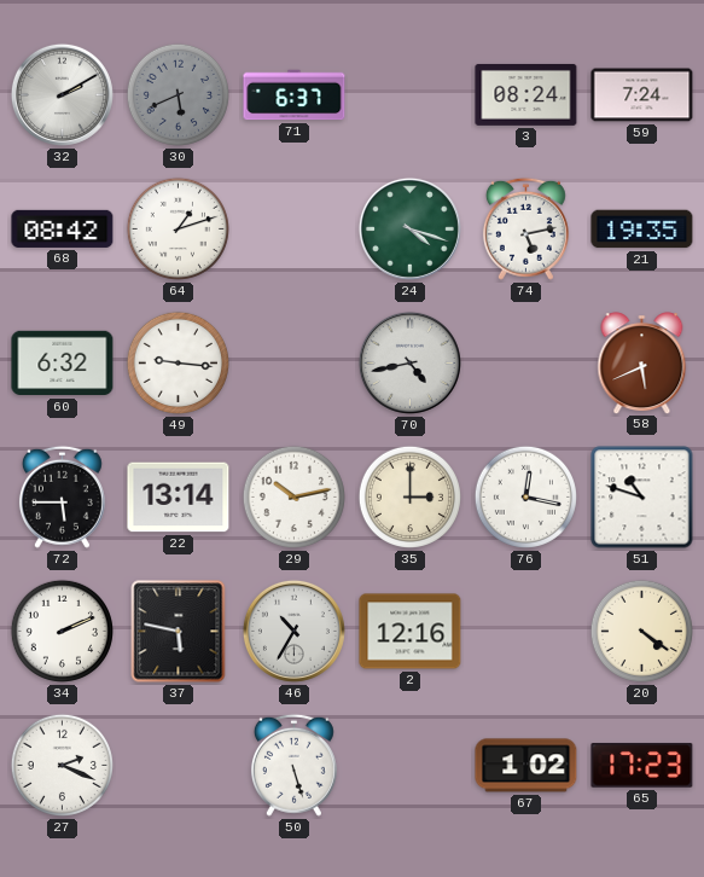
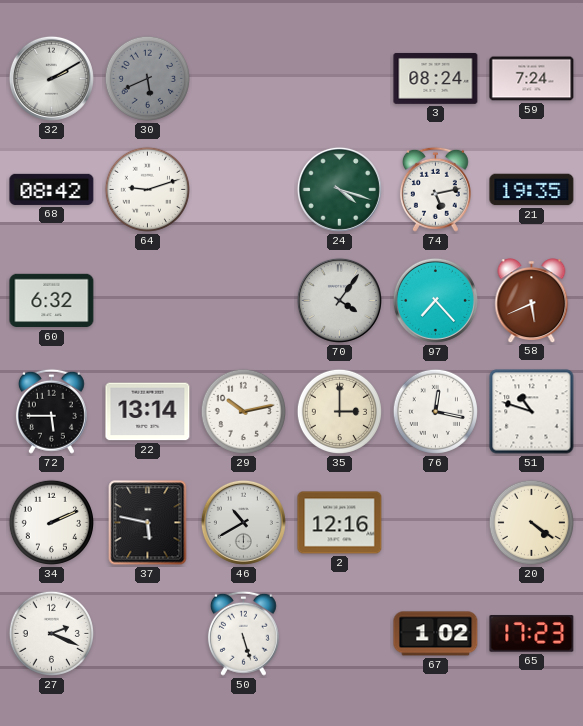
71: 6:37 -> none
64: 1:12 -> 9:12
49: 9:16 -> none
70: 4:43 -> 4:06
97: none -> 7:23
46: 10:35 -> 10:40
